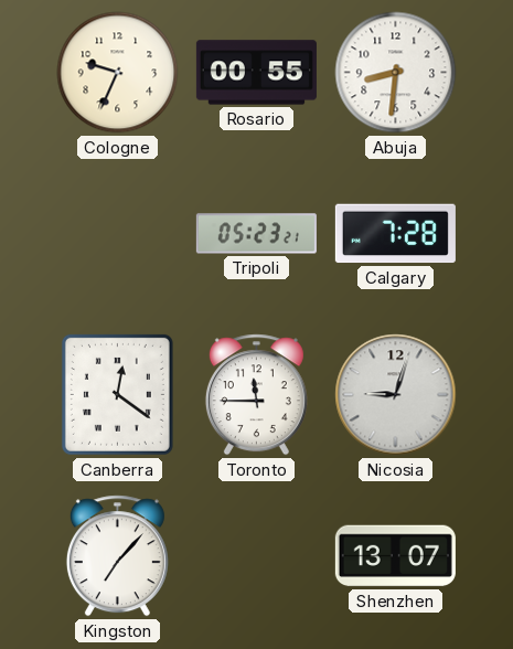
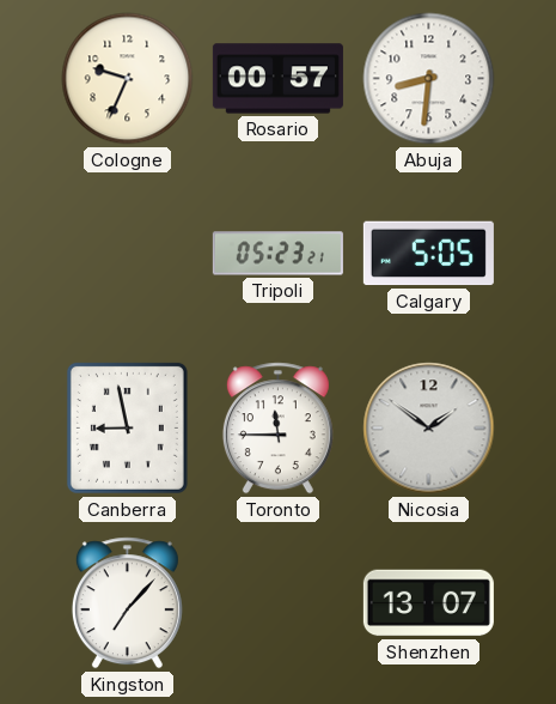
Rosario: 00:55 -> 00:57
Calgary: 7:28 -> 5:05
Canberra: 12:21 -> 8:58
Nicosia: 9:03 -> 1:51
